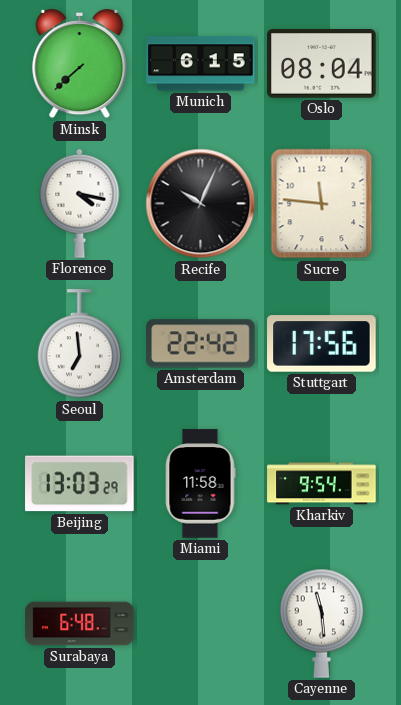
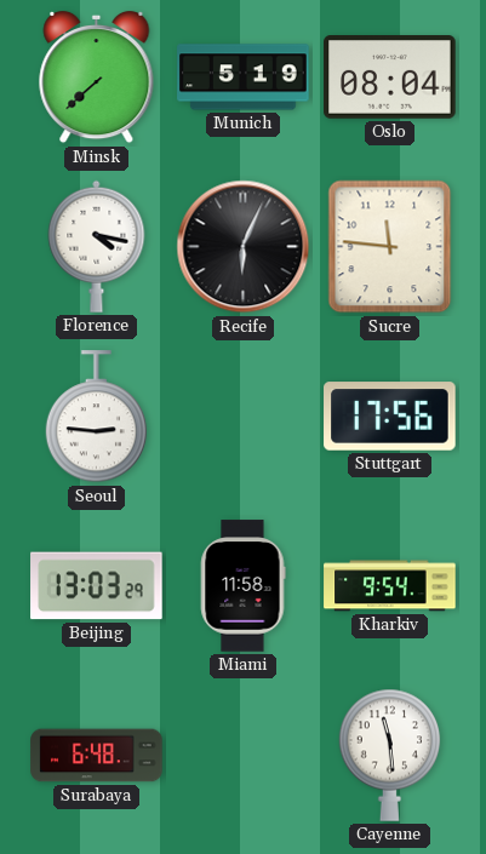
Munich: 6:15 -> 5:19
Recife: 10:04 -> 6:04
Seoul: 6:59 -> 2:46
Amsterdam: 22:42 -> none
